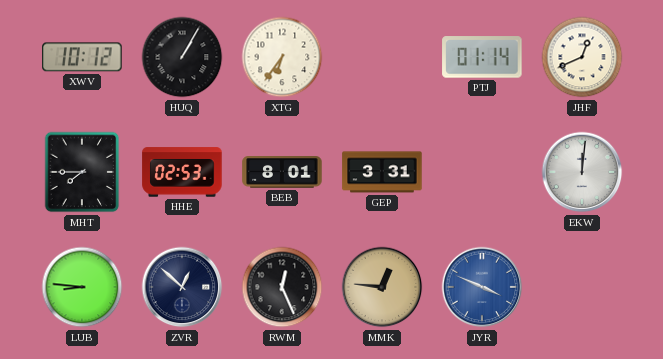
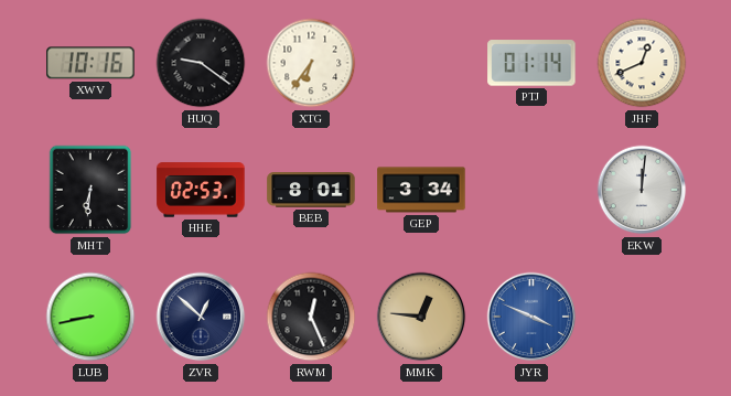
XWV: 10:12 -> 10:16
HUQ: 1:05 -> 9:21
MHT: 7:45 -> 6:31
GEP: 3:31 -> 3:34
LUB: 8:46 -> 8:43
